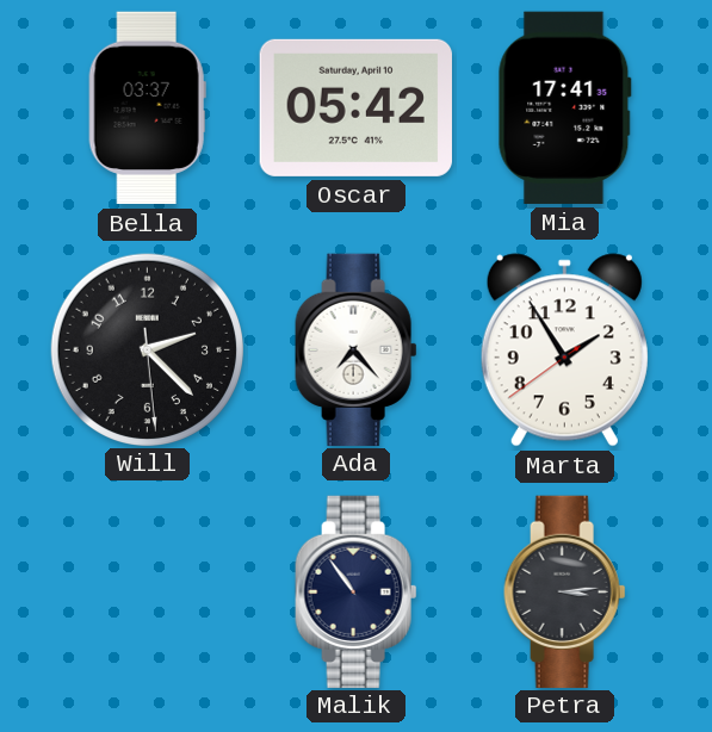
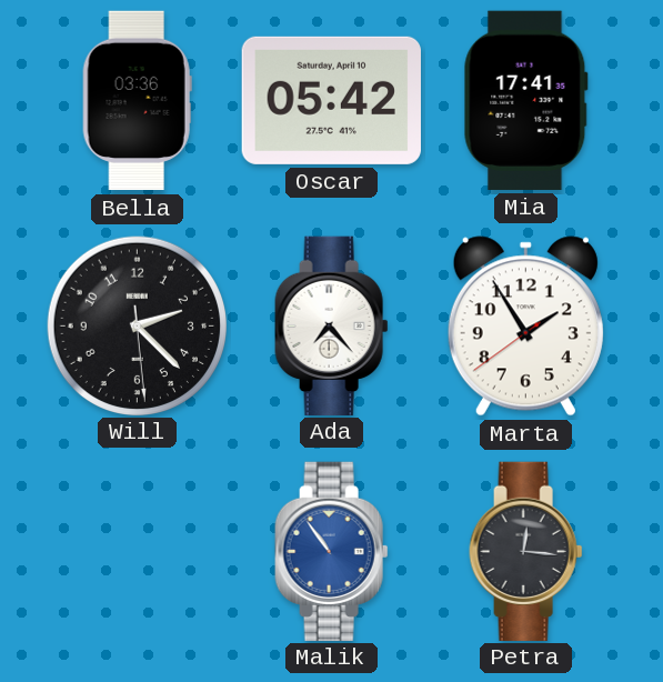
Bella: 03:37 -> 03:36
Malik dial: navy -> blue
Petra: 3:14 -> 12:16
